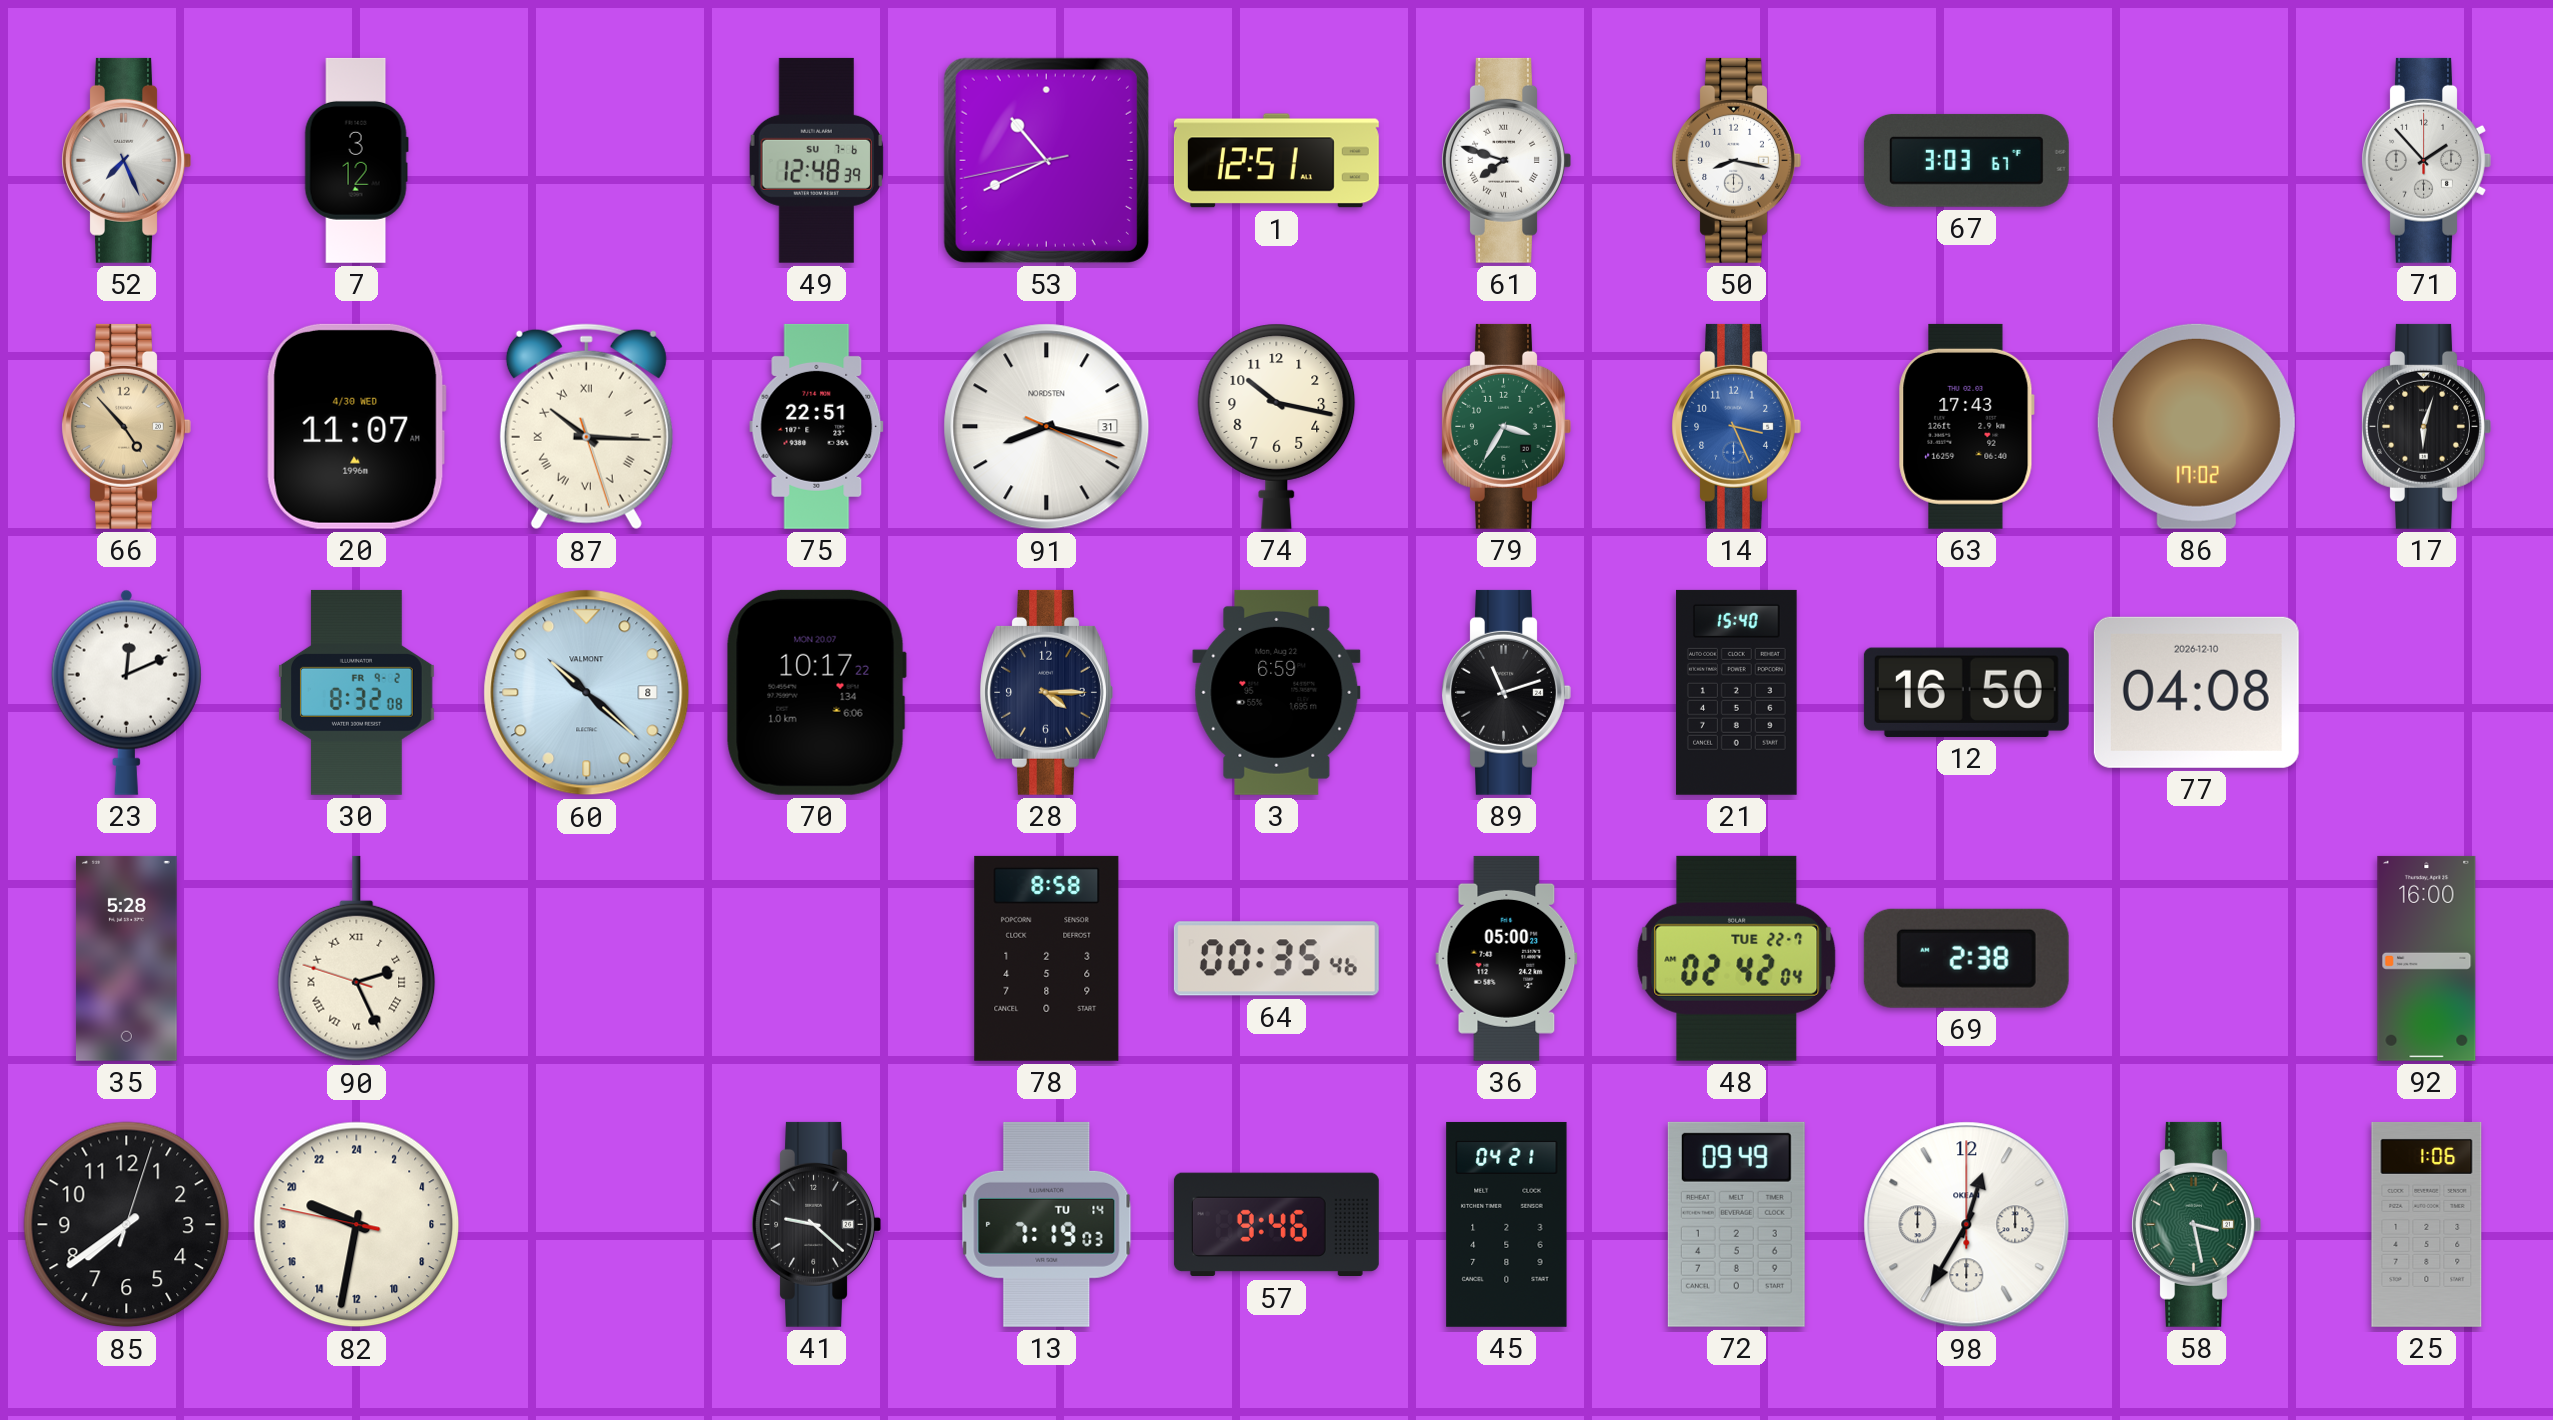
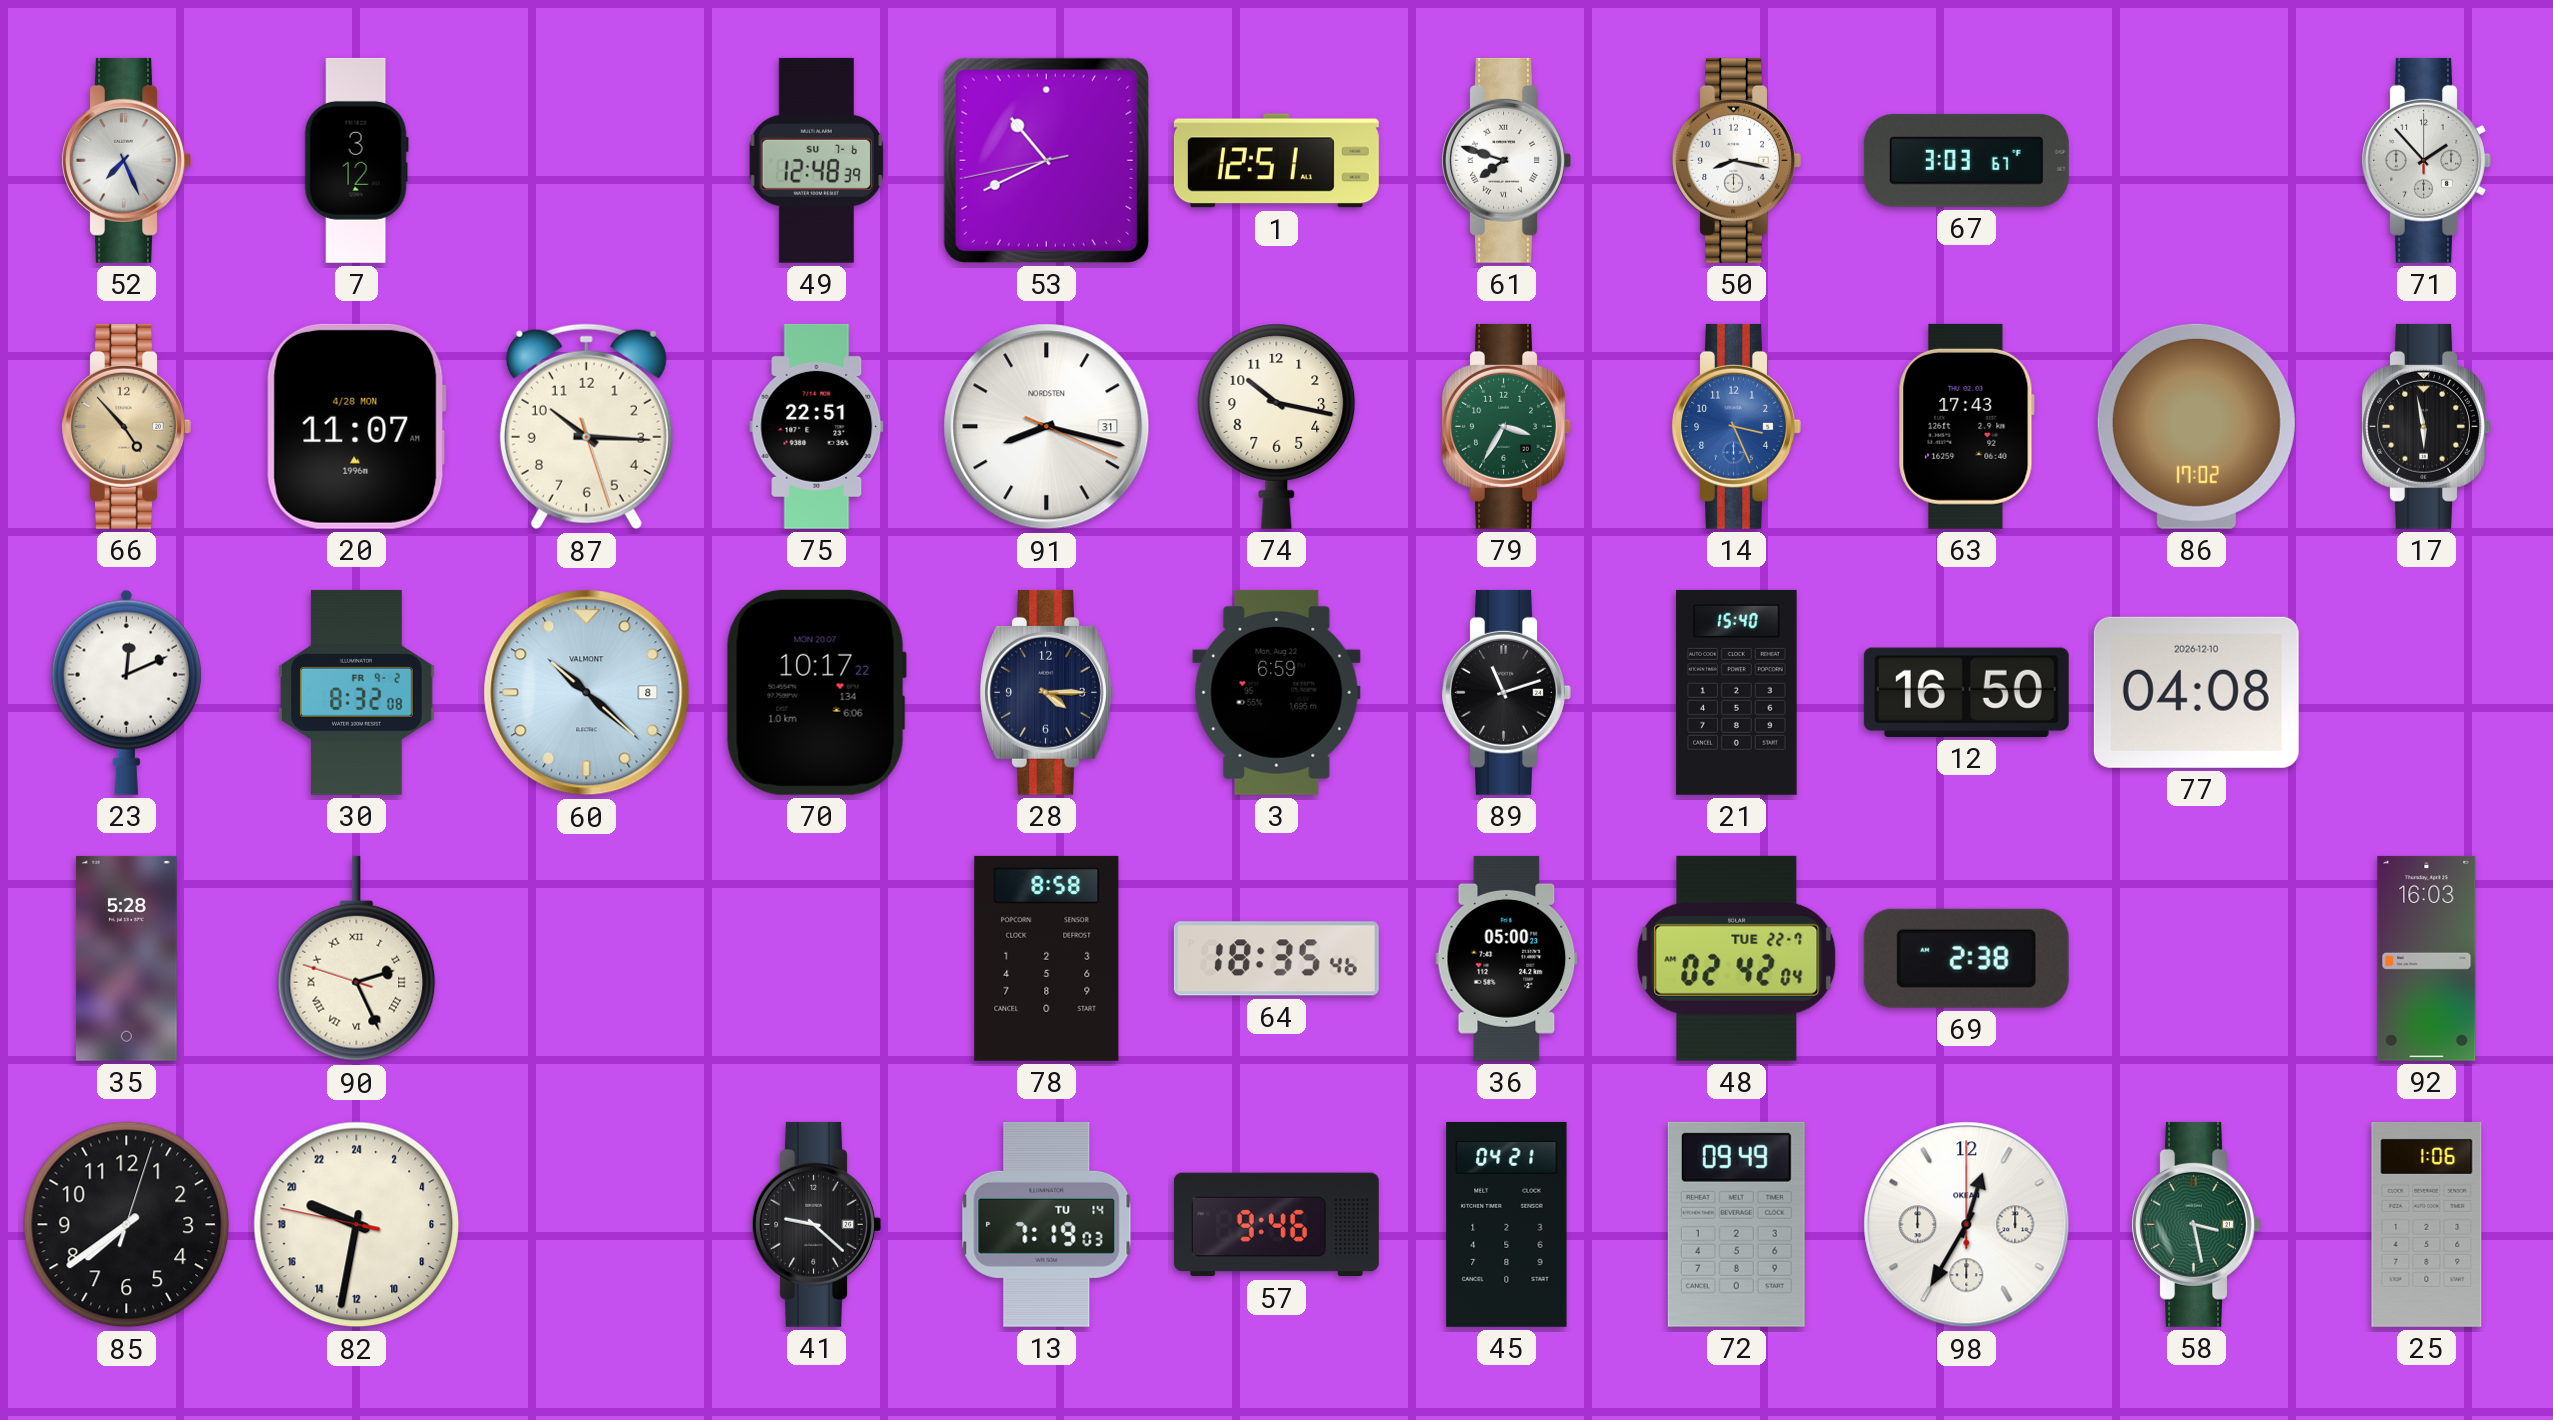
20 date: 4/30 WED -> 4/28 MON
87 numerals: Roman -> Arabic
17: 6:03 -> 5:58
64: 00:35 -> 18:35
92: 16:00 -> 16:03
